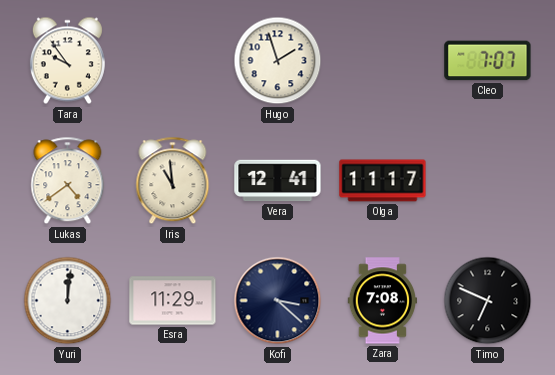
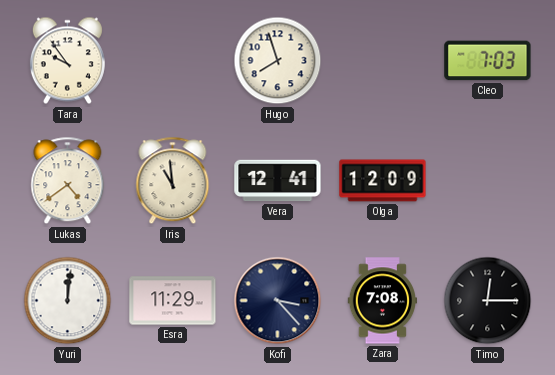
Hugo: 1:57 -> 7:57
Cleo: 7:07 -> 7:03
Olga: 11:17 -> 12:09
Kofi: 3:22 -> 3:23
Timo: 6:49 -> 12:15
